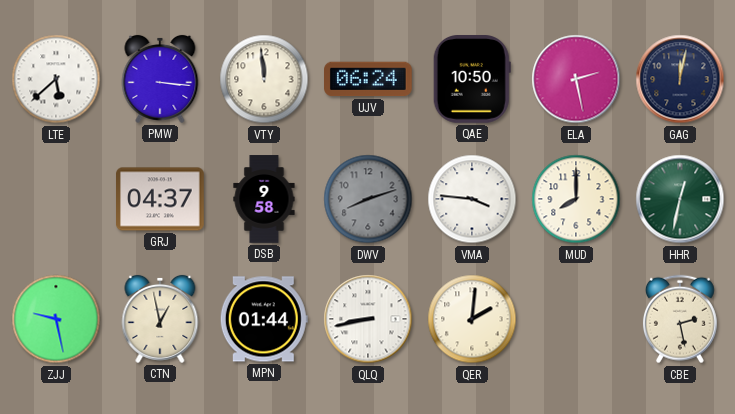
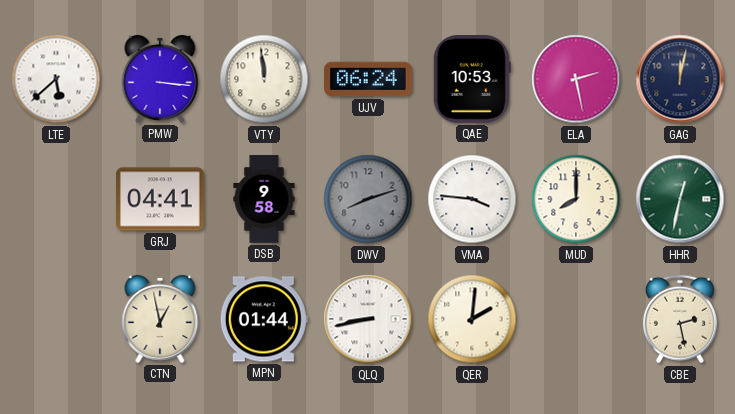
QAE: 10:50 -> 10:53
GRJ: 04:37 -> 04:41
ZJJ: 9:28 -> none
